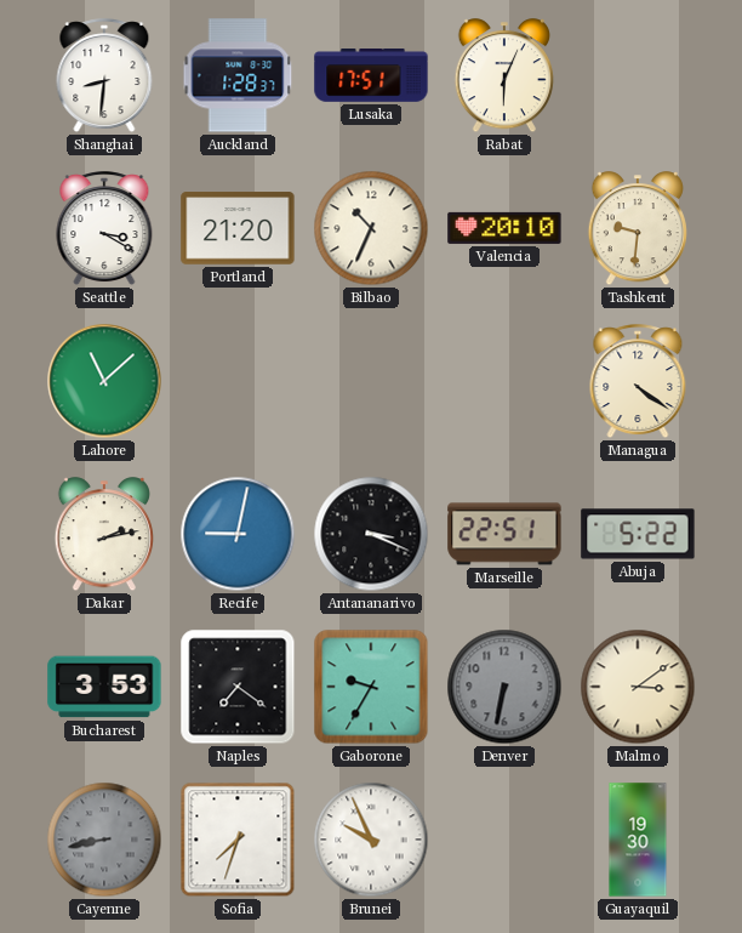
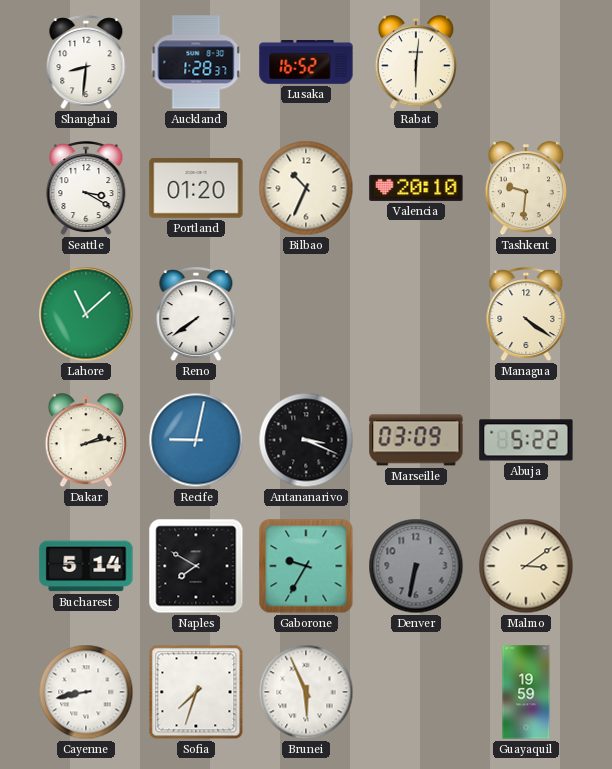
Lusaka: 17:51 -> 16:52
Rabat: 6:04 -> 6:01
Portland: 21:20 -> 01:20
Reno: none -> 7:39
Marseille: 22:51 -> 03:09
Bucharest: 3:53 -> 5:14
Naples: 7:21 -> 7:50
Cayenne dial: grey -> white
Brunei: 9:56 -> 5:56
Guayaquil: 19:30 -> 19:59
